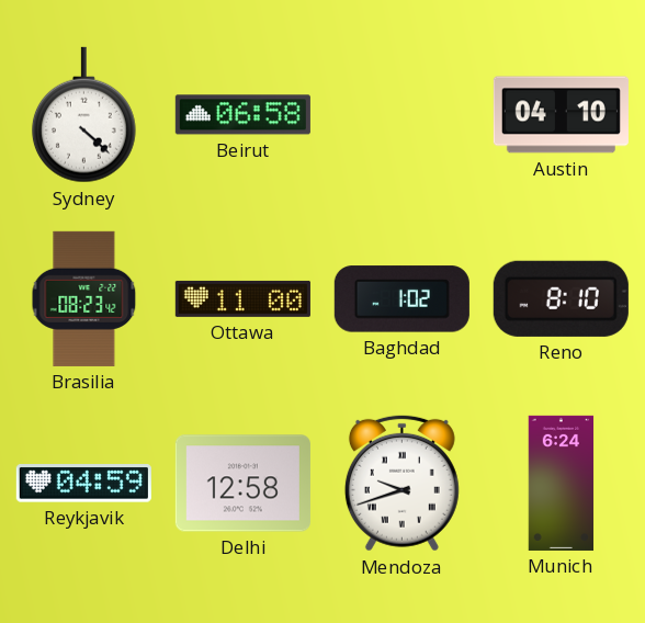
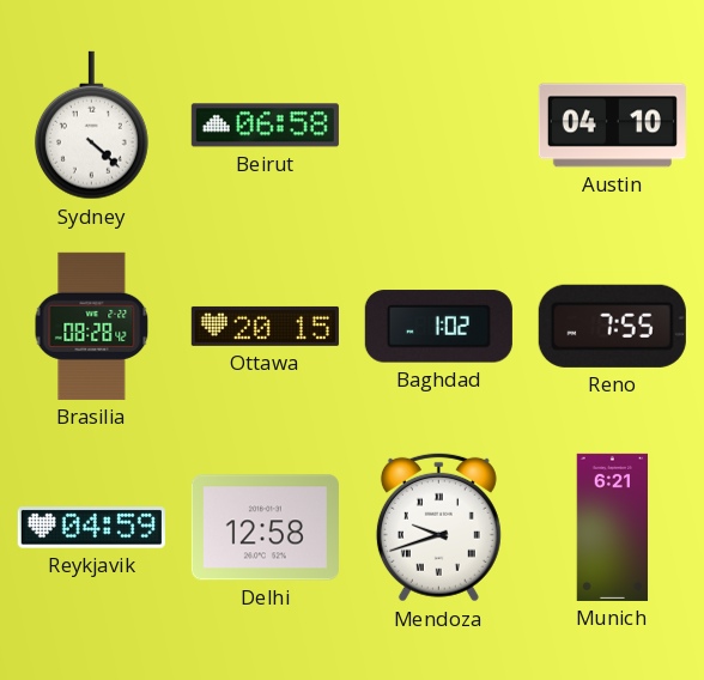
Brasilia: 08:23 -> 08:28
Ottawa: 11:00 -> 20:15
Reno: 8:10 -> 7:55
Munich: 6:24 -> 6:21
